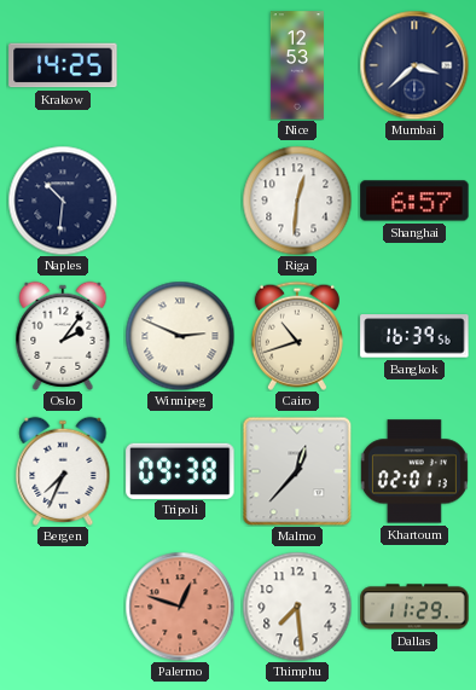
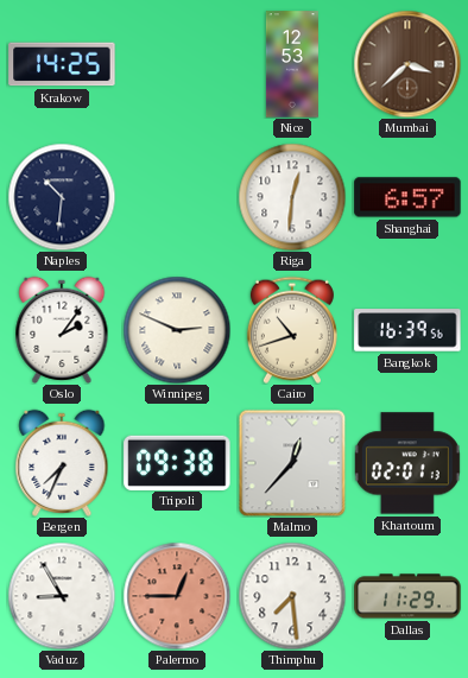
Mumbai dial: navy -> brown
Vaduz: none -> 8:55
Palermo: 12:48 -> 12:45
